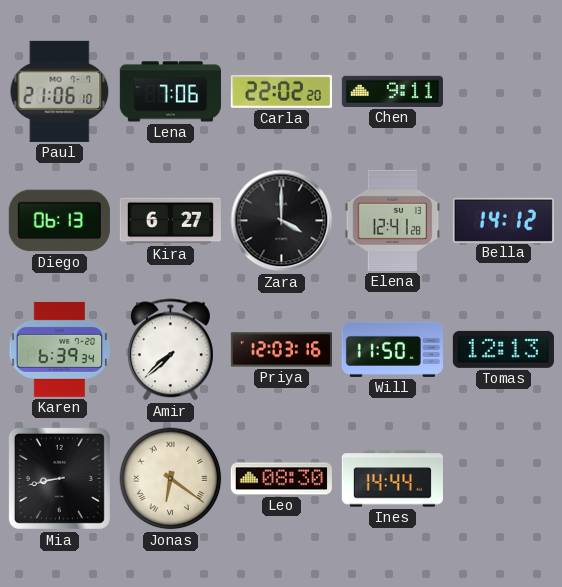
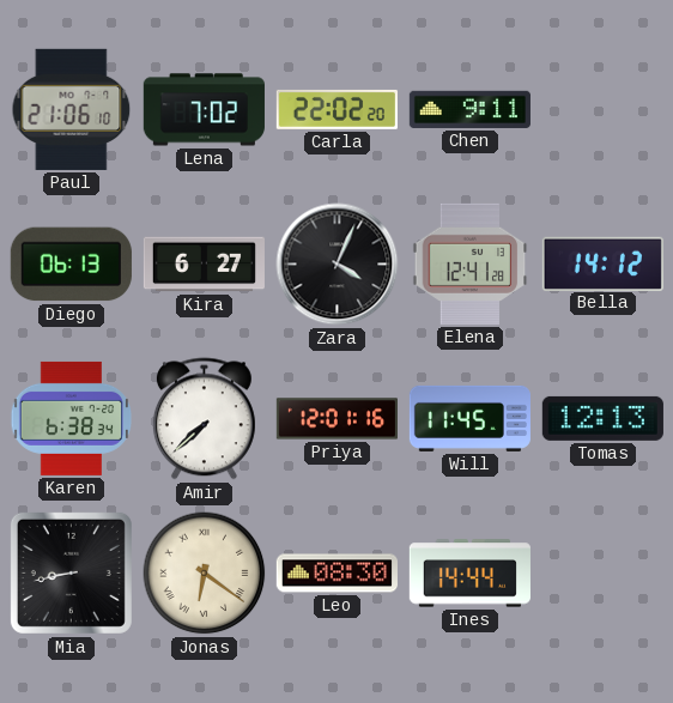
Lena: 7:06 -> 7:02
Zara: 4:00 -> 4:04
Karen: 6:39 -> 6:38
Priya: 12:03 -> 12:01
Will: 11:50 -> 11:45
